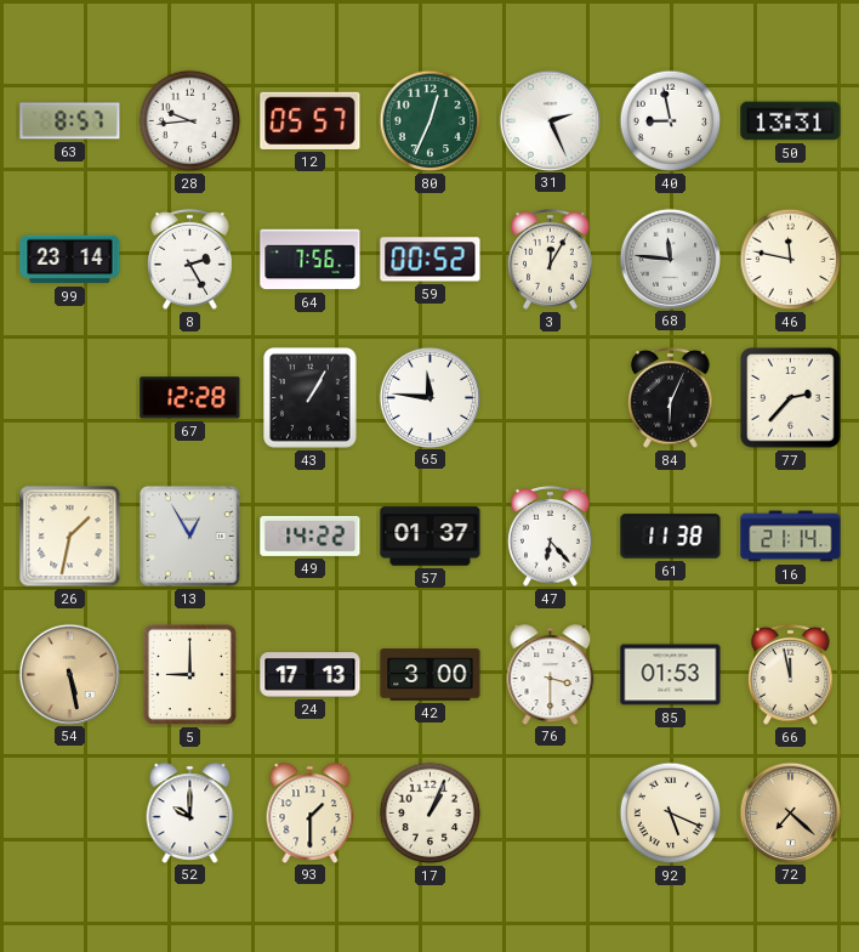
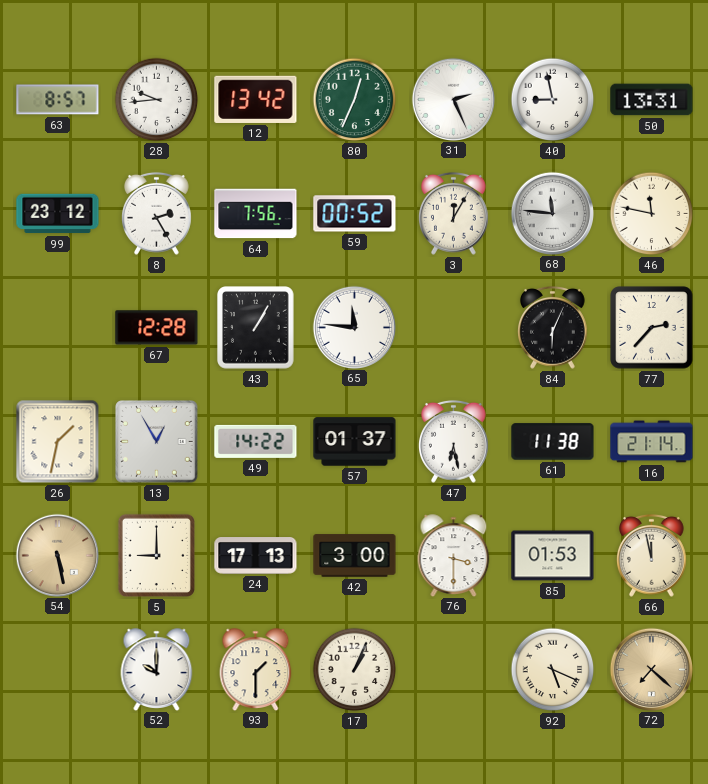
12: 05:57 -> 13:42
99: 23:14 -> 23:12
47: 6:23 -> 6:28
